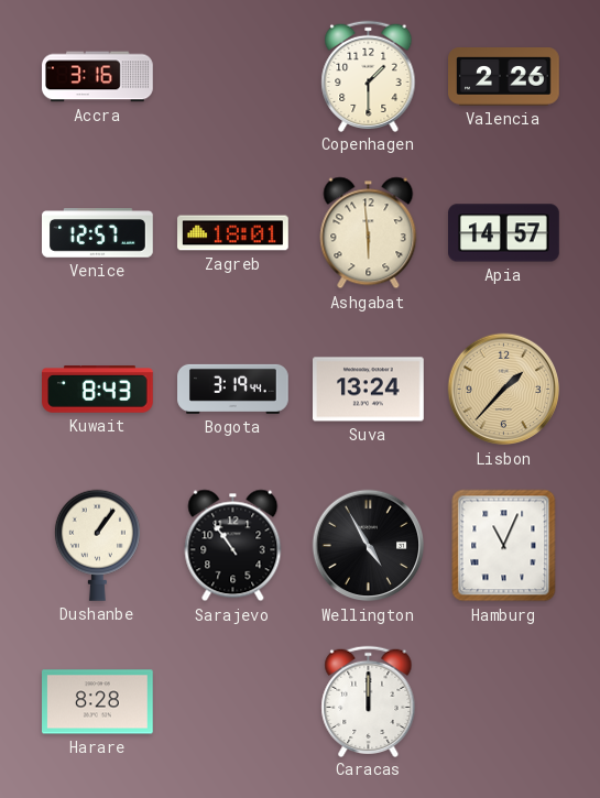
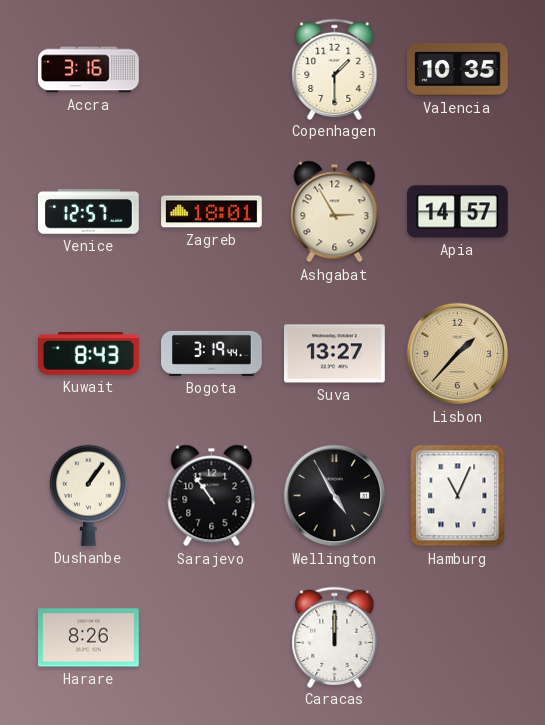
Valencia: 2:26 -> 10:35
Ashgabat: 5:59 -> 2:55
Suva: 13:24 -> 13:27
Harare: 8:28 -> 8:26
